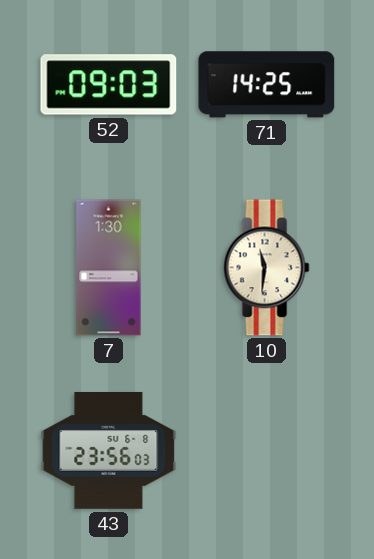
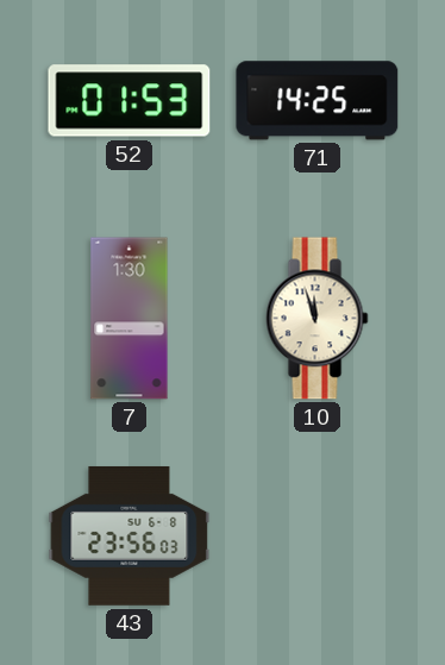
52: 09:03 -> 01:53
10: 11:31 -> 11:57
